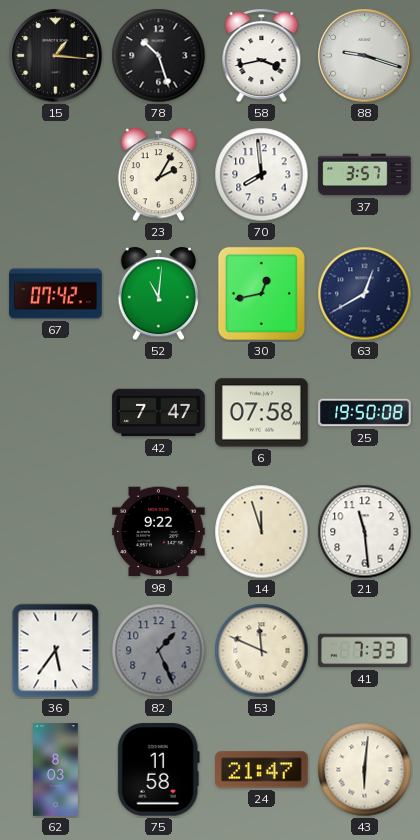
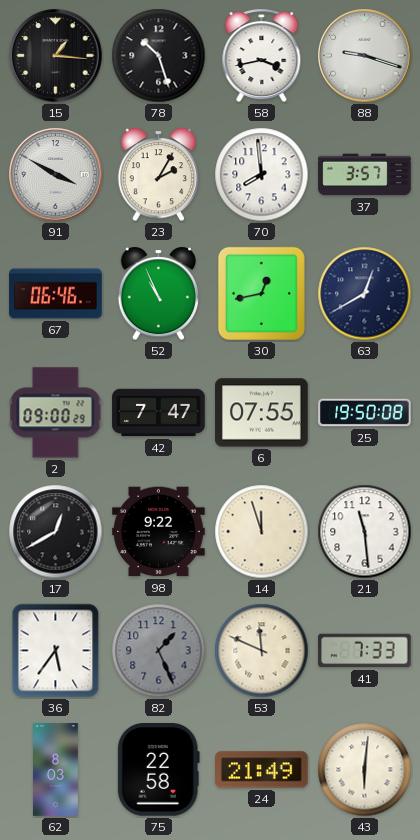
91: none -> 3:50
67: 07:42 -> 06:46
52: 11:01 -> 10:56
2: none -> 09:00
6: 07:58 -> 07:55
17: none -> 12:40
75: 11:58 -> 22:58
24: 21:47 -> 21:49
